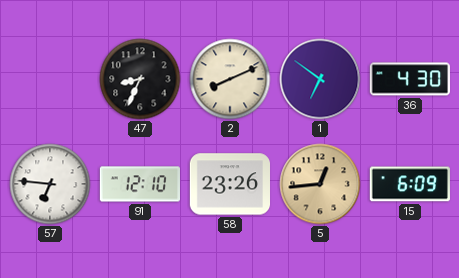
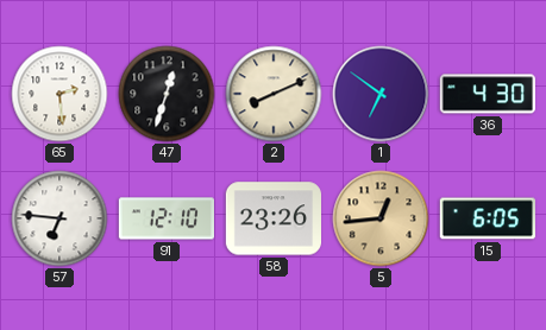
65: none -> 2:29
47: 8:34 -> 12:33
15: 6:09 -> 6:05
